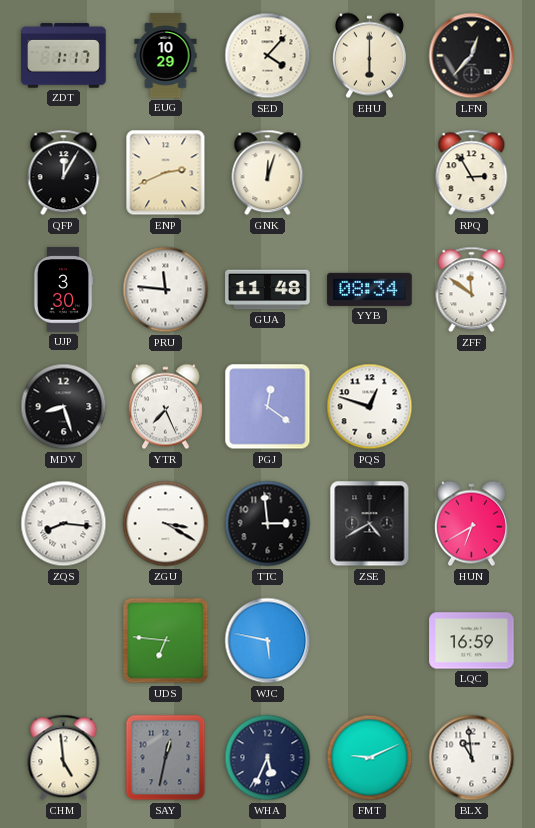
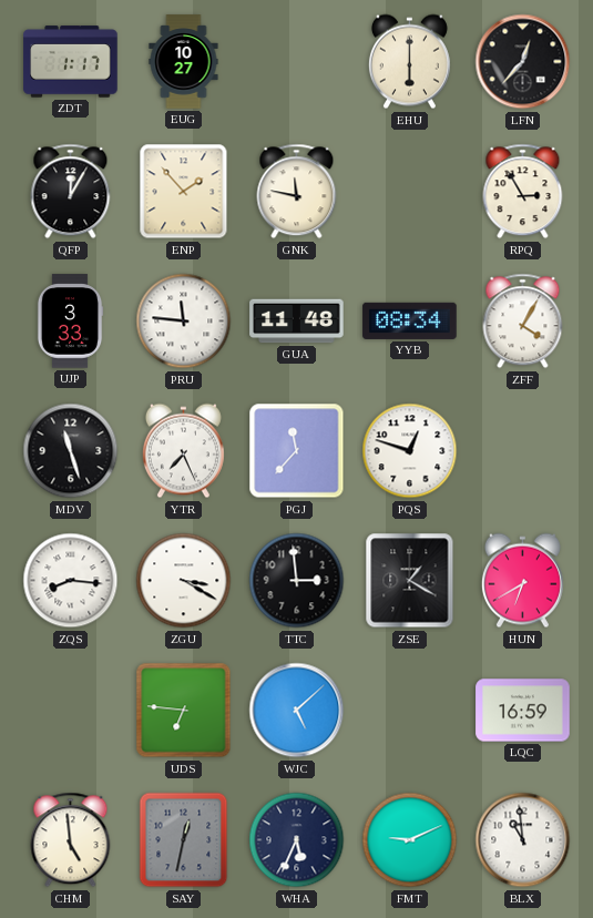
EUG: 10:29 -> 10:27
SED: 4:07 -> none
ENP: 2:41 -> 1:53
GNK: 12:03 -> 11:47
UJP: 3:30 -> 3:33
ZFF: 11:51 -> 4:05
MDV: 8:27 -> 11:27
PGJ: 12:21 -> 11:37
ZSE: 4:40 -> 1:20
WJC: 5:47 -> 5:08
